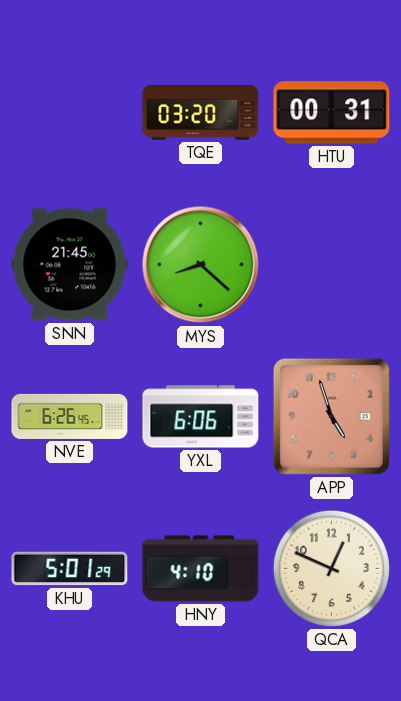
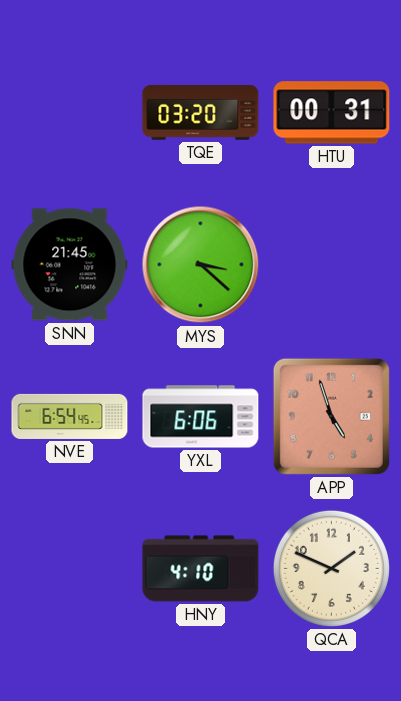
MYS: 8:22 -> 3:22
NVE: 6:26 -> 6:54
KHU: 5:01 -> none
QCA: 12:49 -> 1:49
